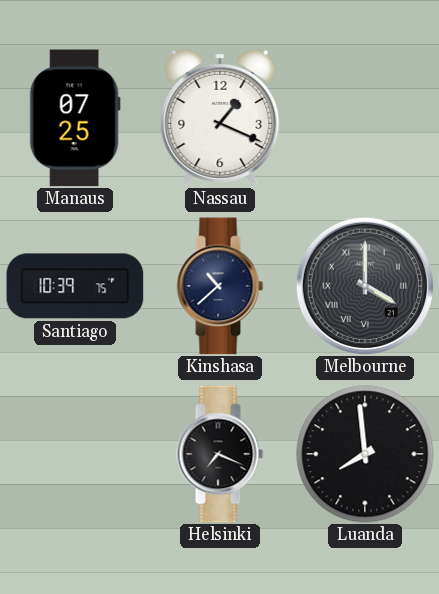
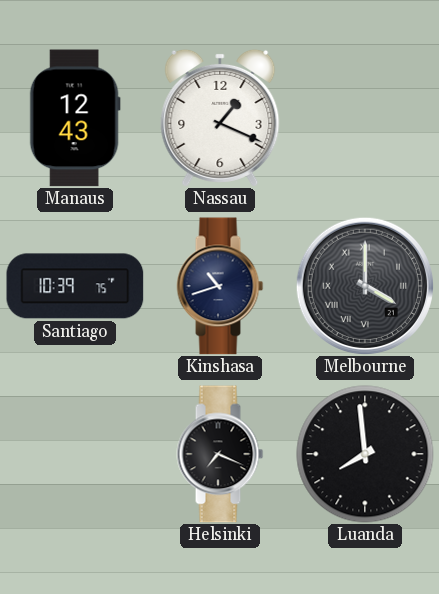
Manaus: 07:25 -> 12:43
Kinshasa: 10:38 -> 10:42
